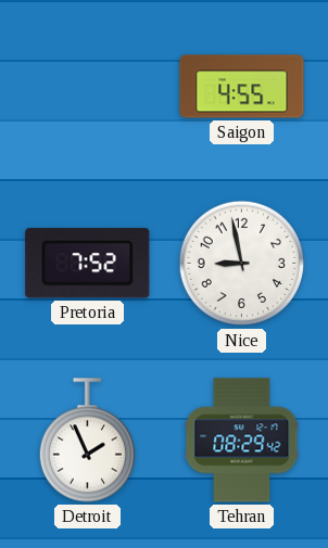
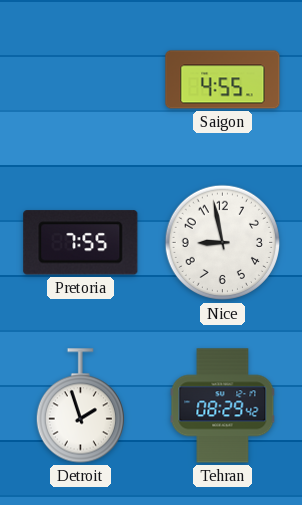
Pretoria: 7:52 -> 7:55
Detroit: 1:56 -> 1:57
